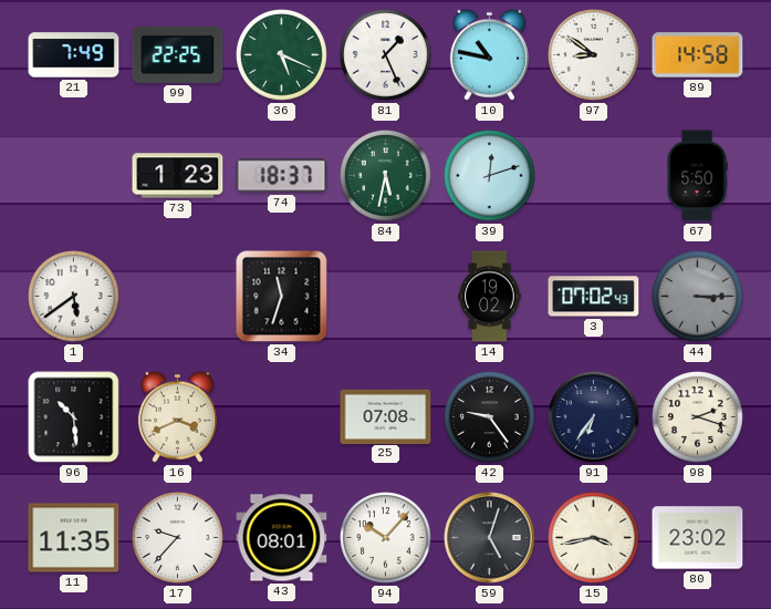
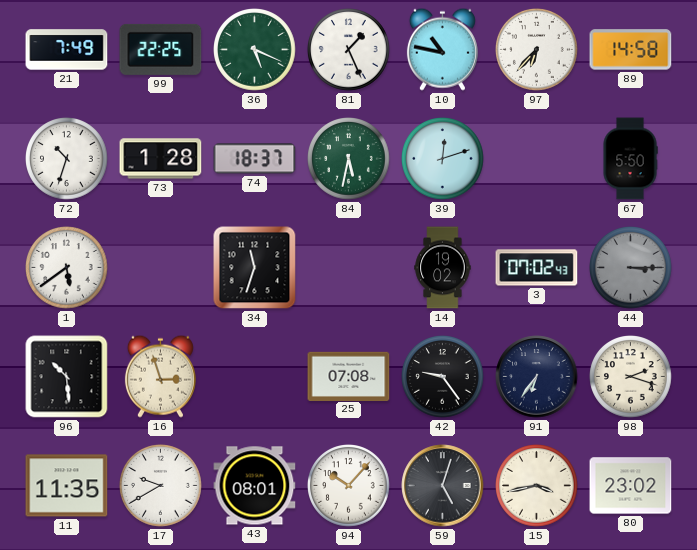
97: 8:51 -> 6:37
72: none -> 10:33
73: 1:23 -> 1:28
16: 3:41 -> 2:57
17: 9:37 -> 9:40
